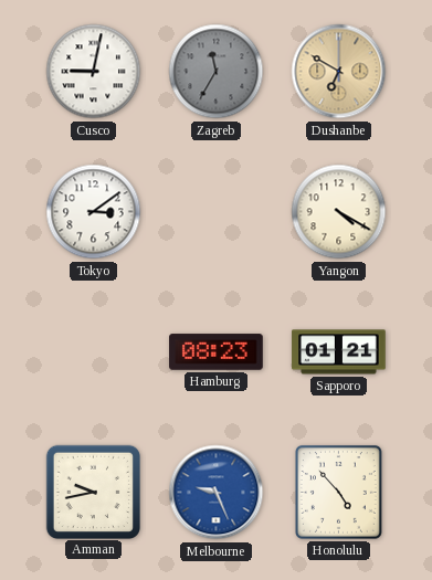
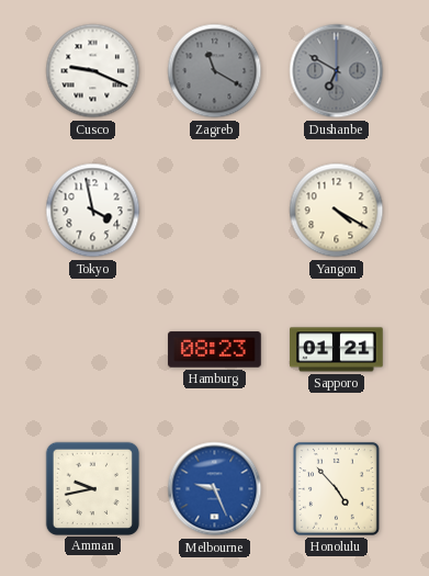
Cusco: 9:02 -> 9:19
Zagreb: 11:35 -> 11:20
Dushanbe dial: champagne -> grey
Tokyo: 3:09 -> 3:58
